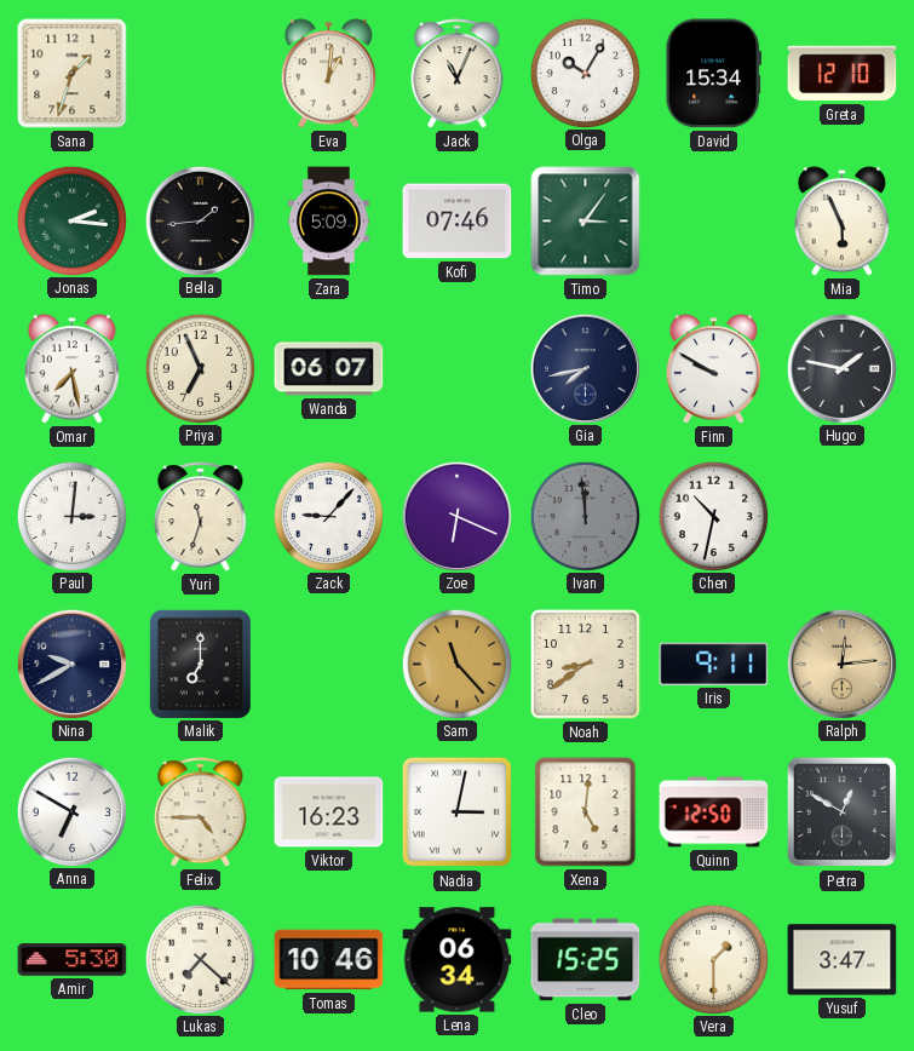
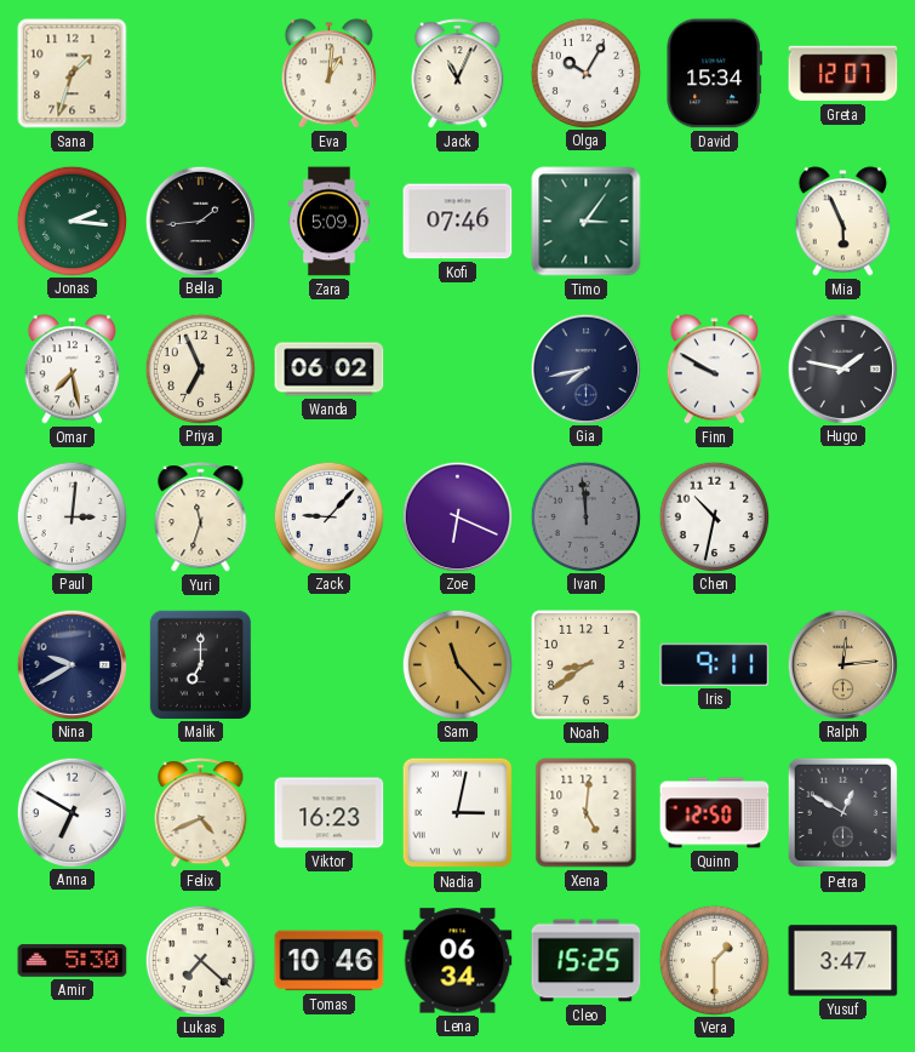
Greta: 12:10 -> 12:07
Wanda: 06:07 -> 06:02
Felix: 4:45 -> 4:41
